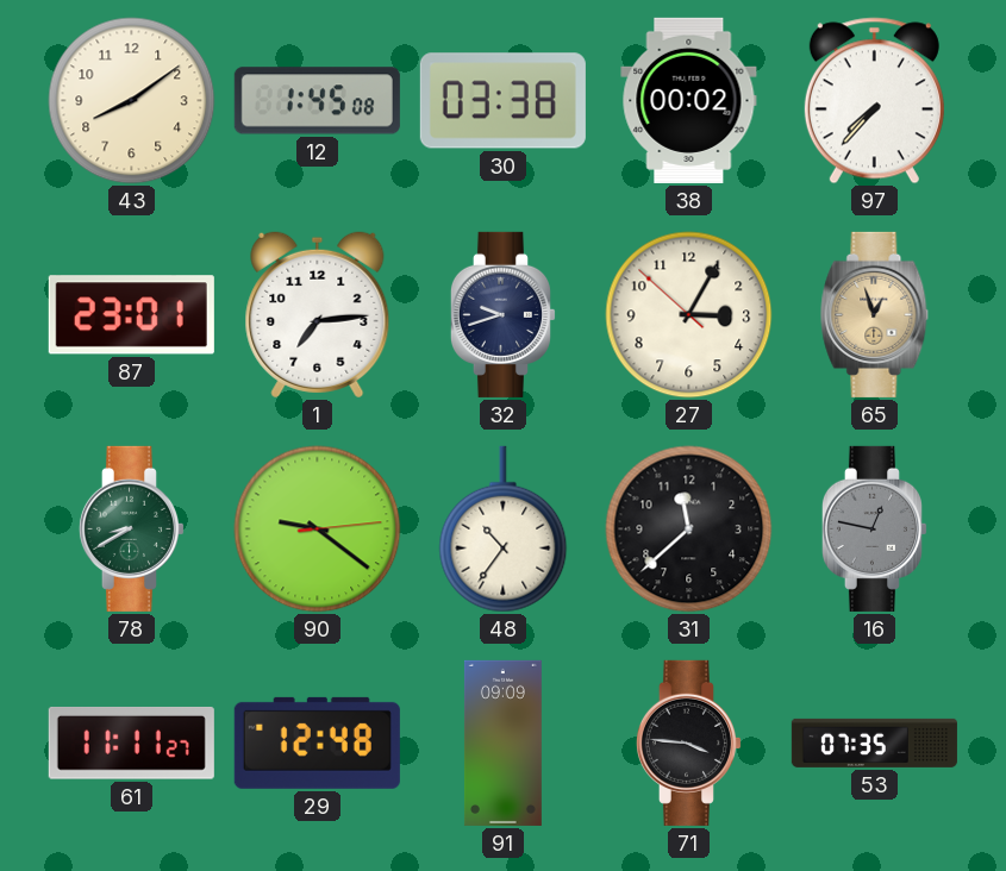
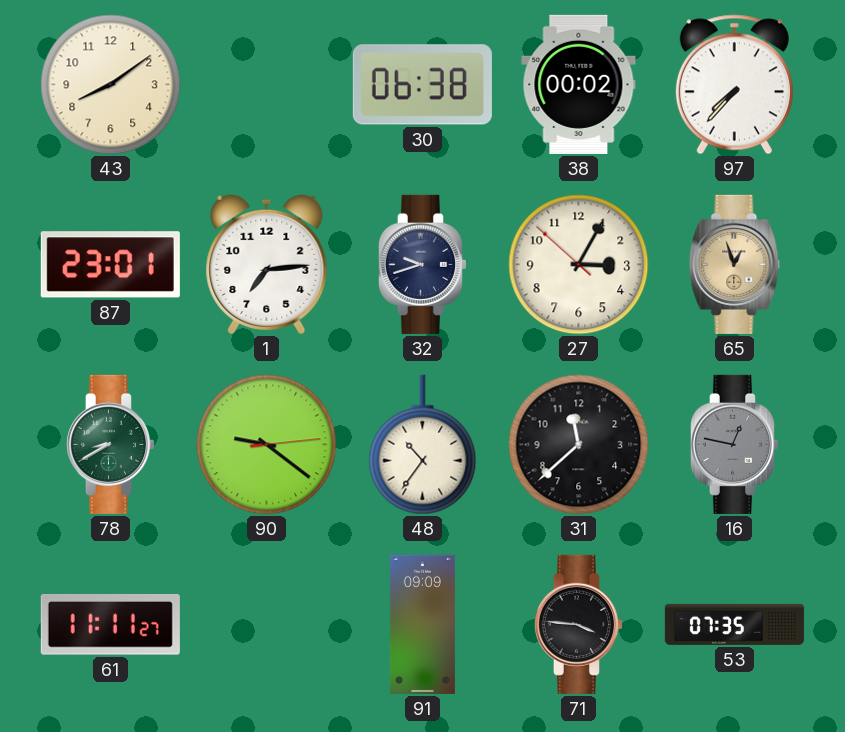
12: 1:45 -> none
30: 03:38 -> 06:38
29: 12:48 -> none
